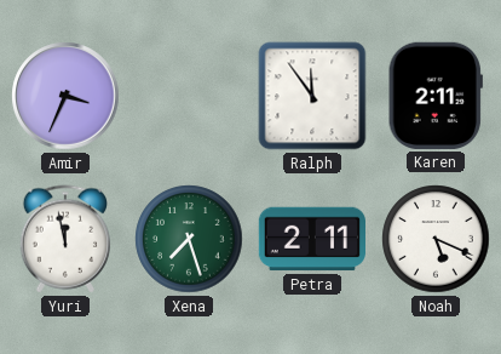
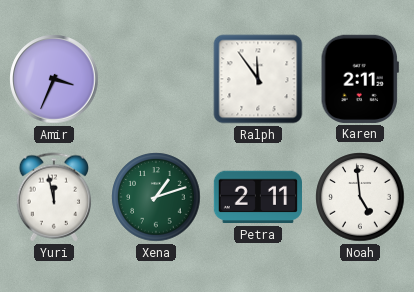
Xena: 7:27 -> 1:12
Noah: 5:19 -> 4:59
